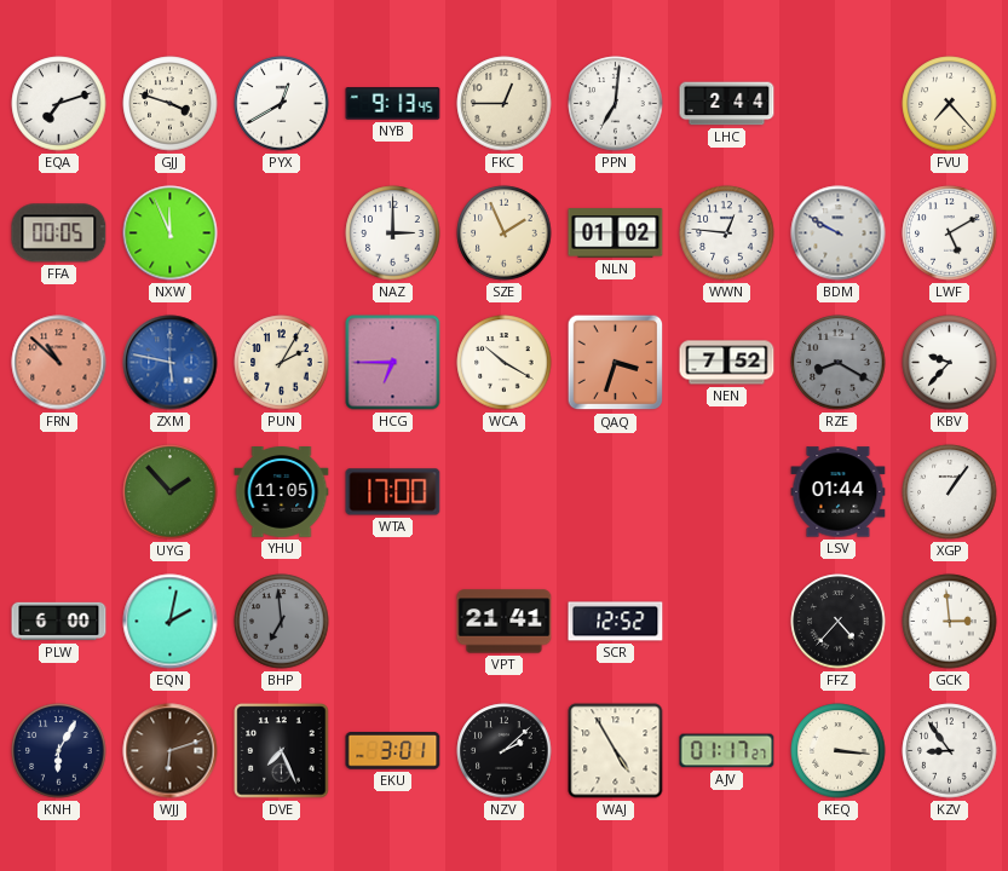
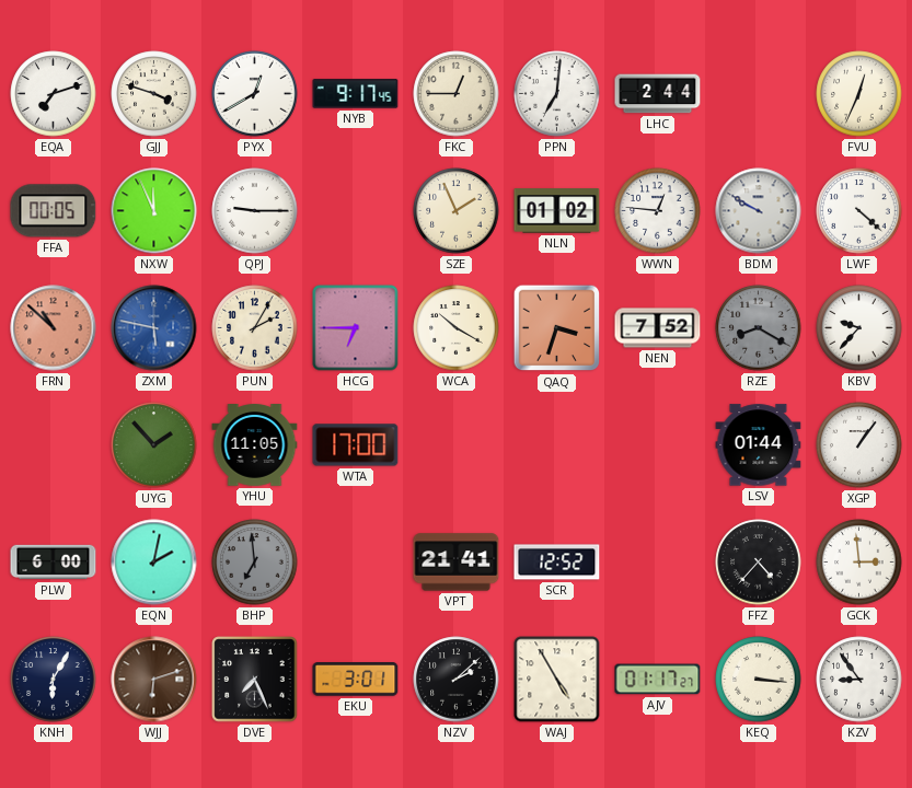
NYB: 9:13 -> 9:17
FVU: 7:23 -> 12:34
QPJ: none -> 9:15
NAZ: 3:00 -> none
LWF: 5:10 -> 4:22
